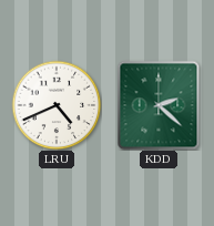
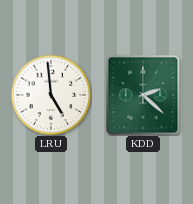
LRU: 4:41 -> 4:59
